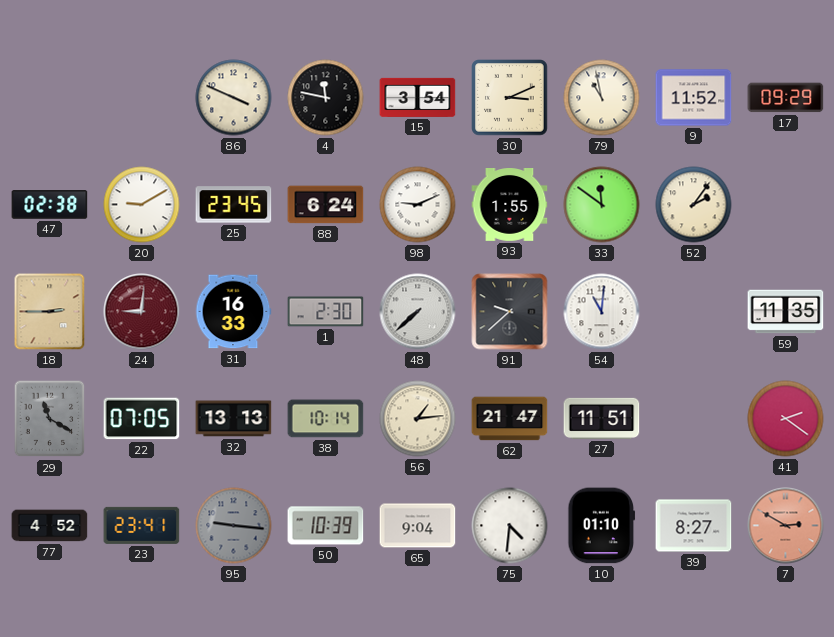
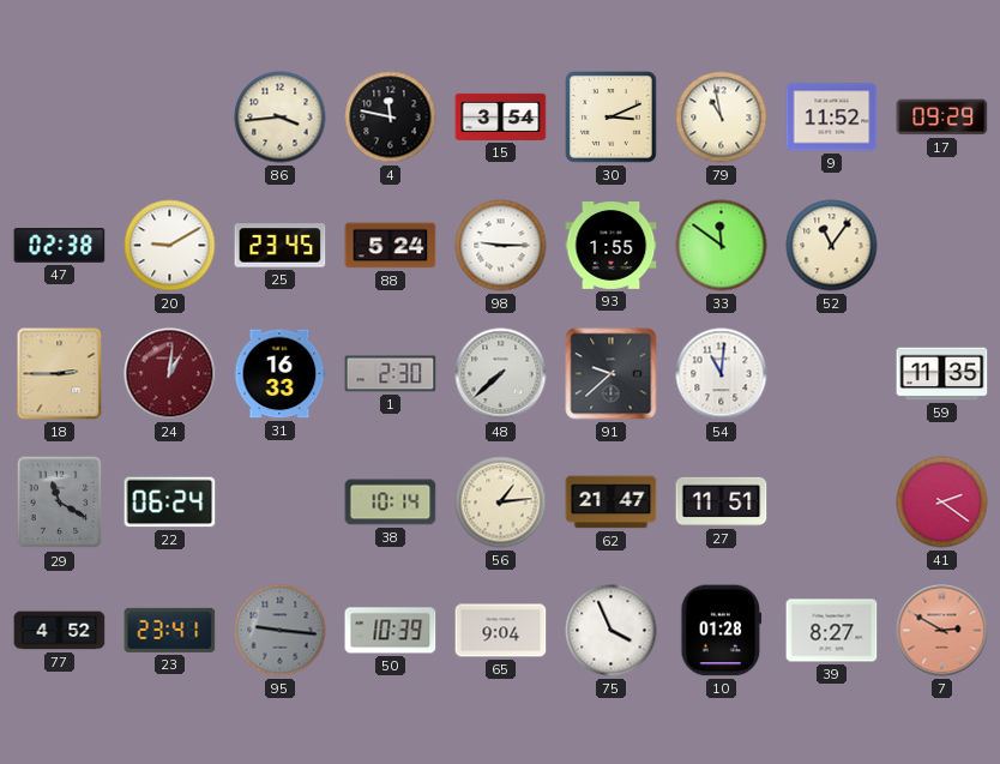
86: 3:49 -> 3:44
88: 6:24 -> 5:24
98: 9:11 -> 9:15
52: 2:06 -> 11:06
24: 9:01 -> 1:01
22: 07:05 -> 06:24
32: 13:13 -> none
75: 4:31 -> 3:56
10: 01:10 -> 01:28
